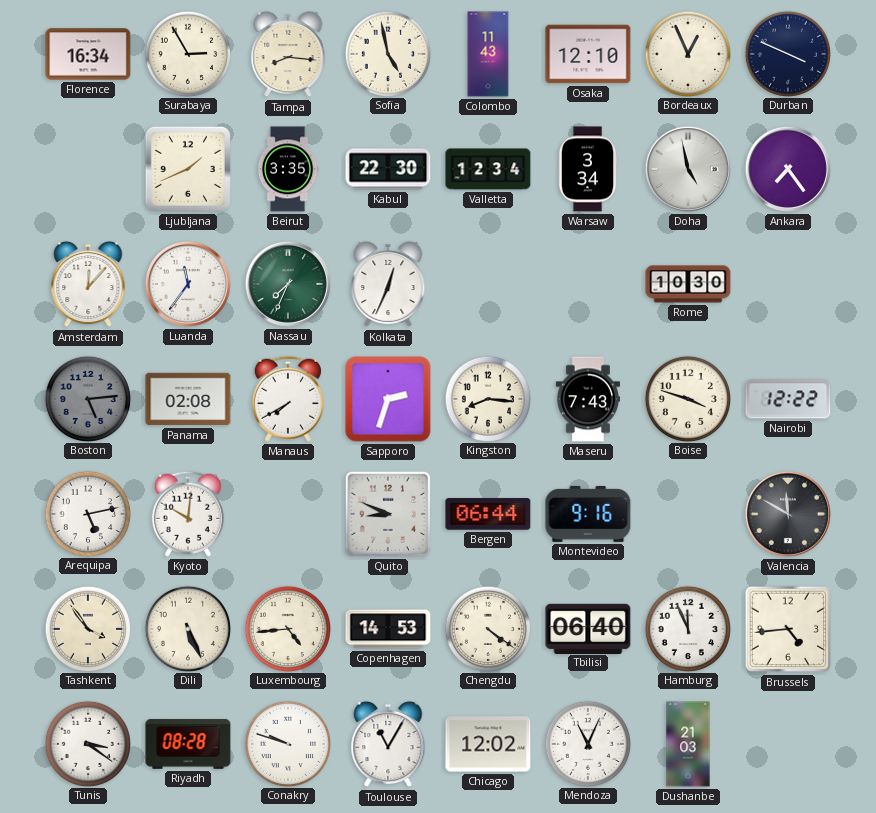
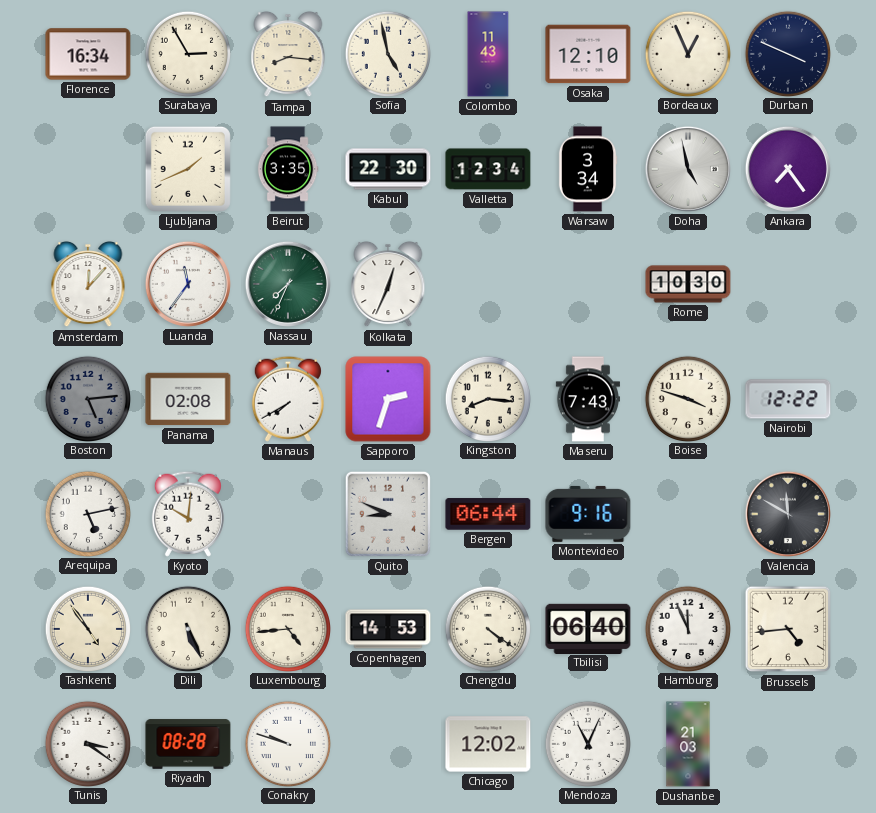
Tashkent: 3:54 -> 4:54
Toulouse: 11:05 -> none
